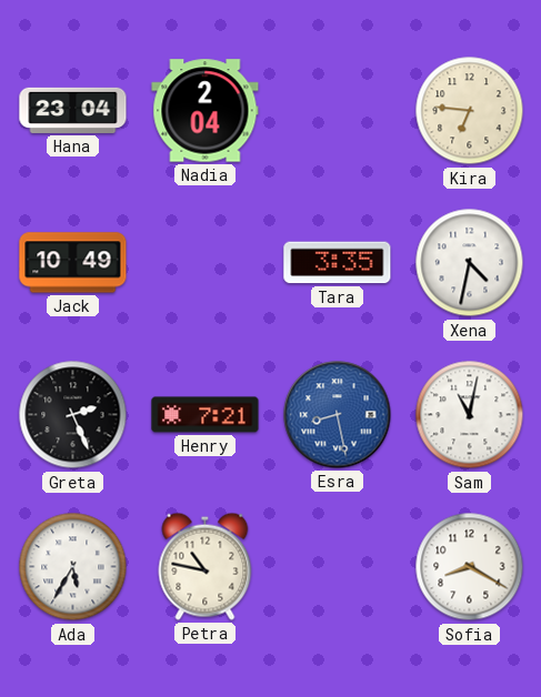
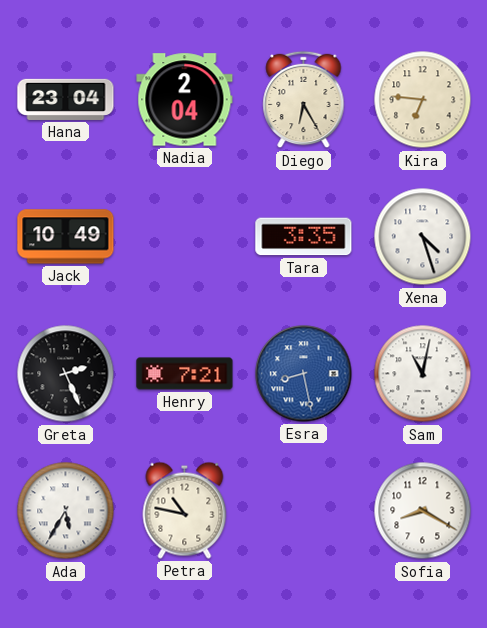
Diego: none -> 6:25
Xena: 4:32 -> 4:27
